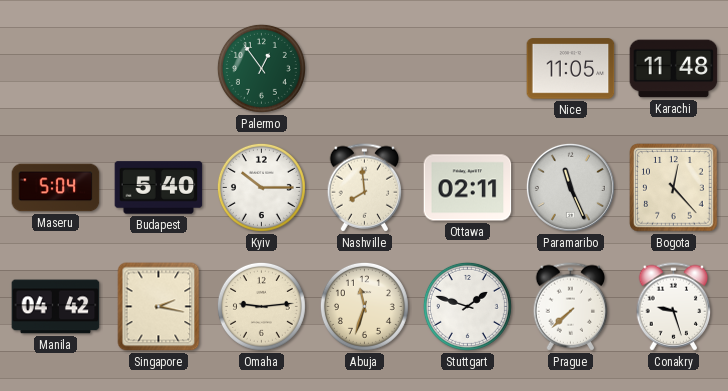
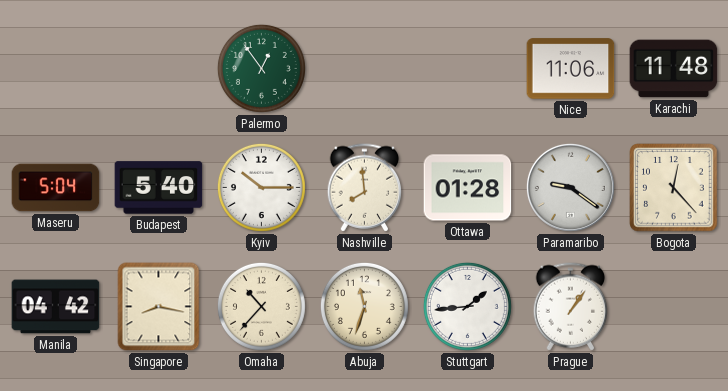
Nice: 11:05 -> 11:06
Ottawa: 02:11 -> 01:28
Paramaribo: 11:26 -> 9:21
Singapore: 2:17 -> 8:17
Omaha: 9:14 -> 10:37
Stuttgart: 1:48 -> 1:44
Prague: 7:38 -> 1:06
Conakry: 9:27 -> none
